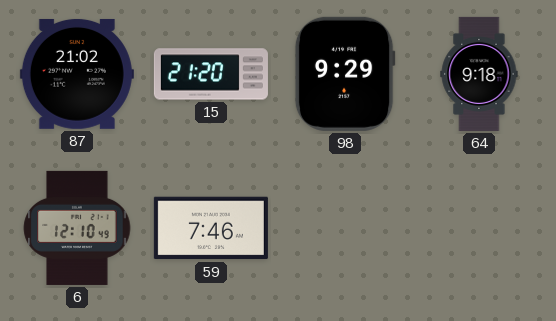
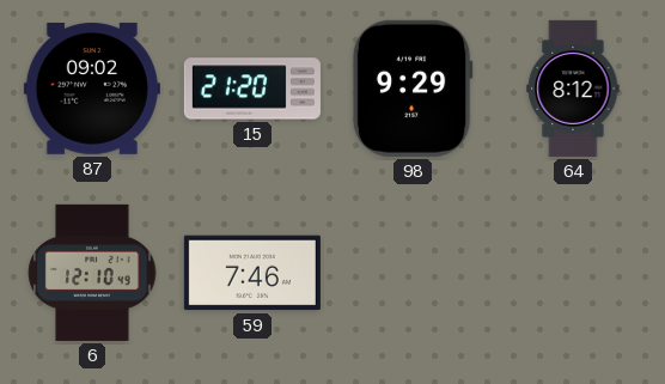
87: 21:02 -> 09:02
64: 9:18 -> 8:12
